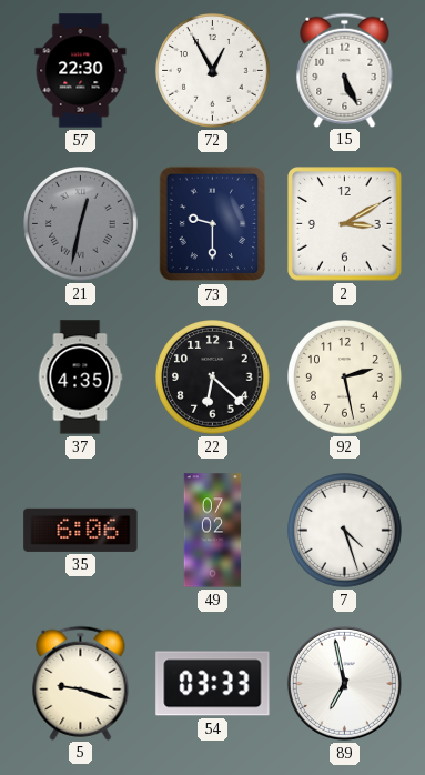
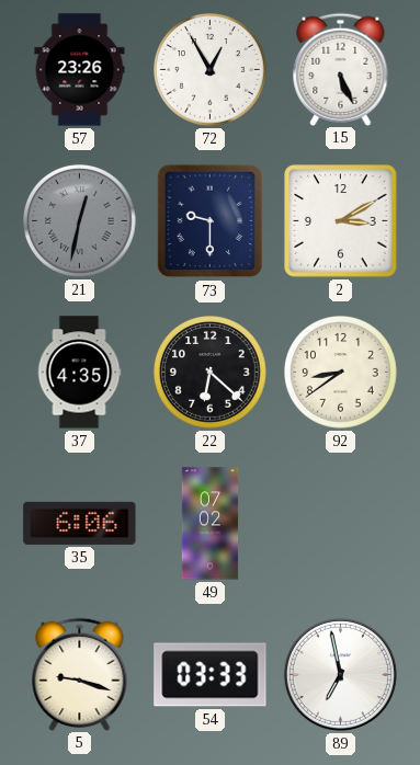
57: 22:30 -> 23:26
92: 2:28 -> 8:39
7: 4:27 -> none
